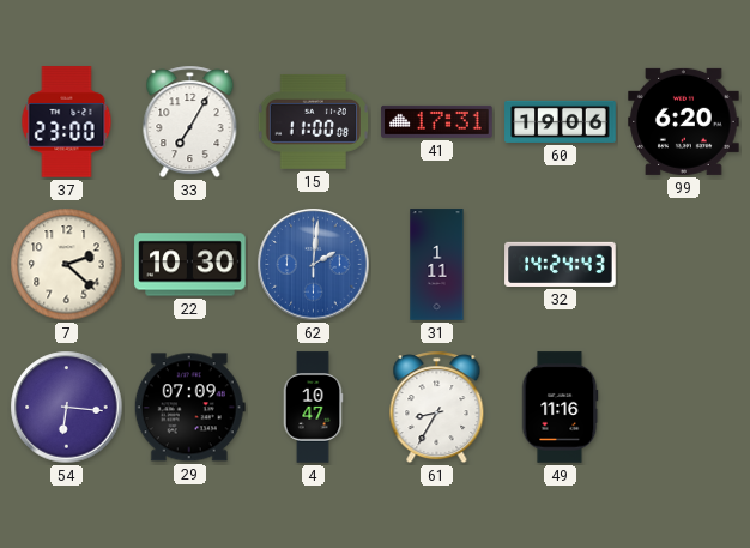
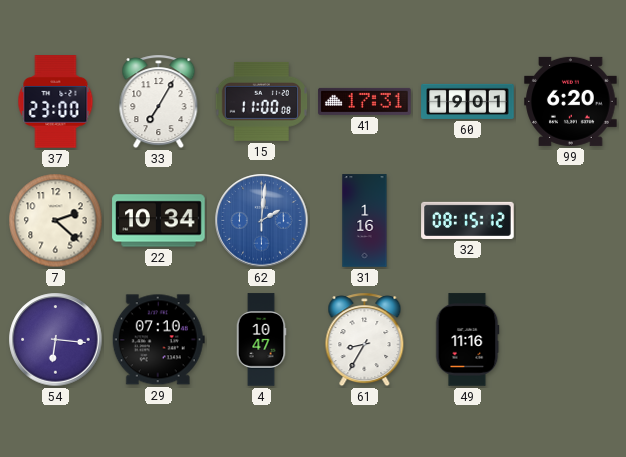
60: 19:06 -> 19:01
22: 10:30 -> 10:34
31: 1:11 -> 1:16
32: 14:24 -> 08:15
29: 07:09 -> 07:10
